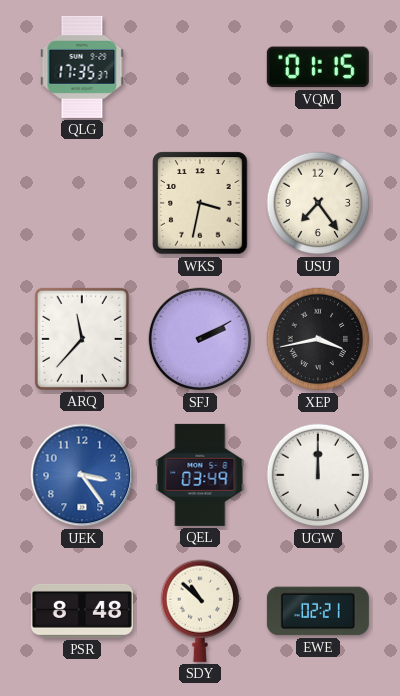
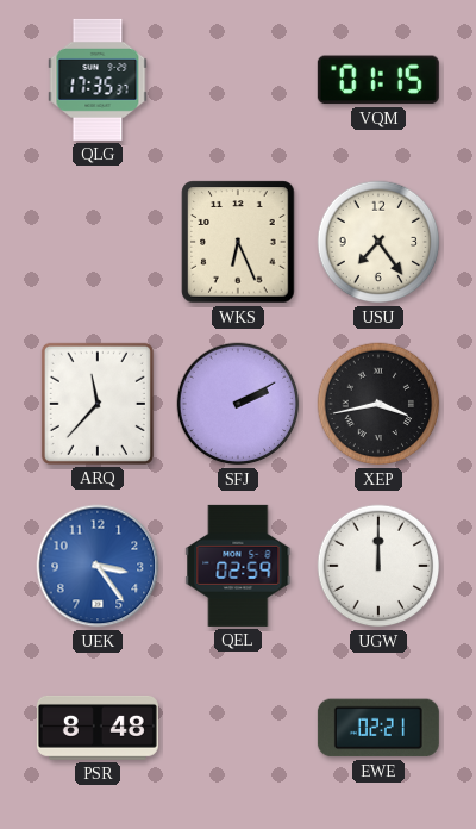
WKS: 3:32 -> 6:26
QEL: 03:49 -> 02:59
SDY: 10:52 -> none
